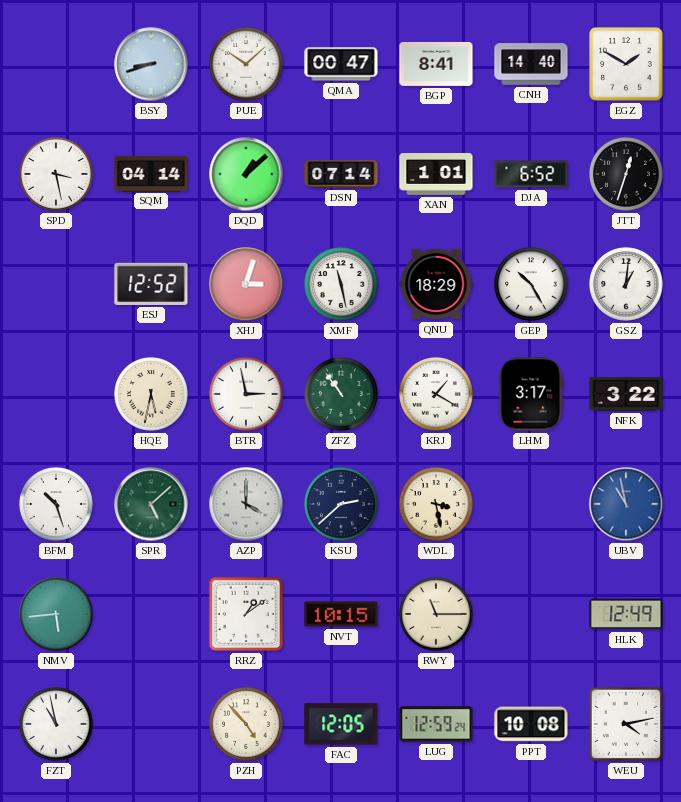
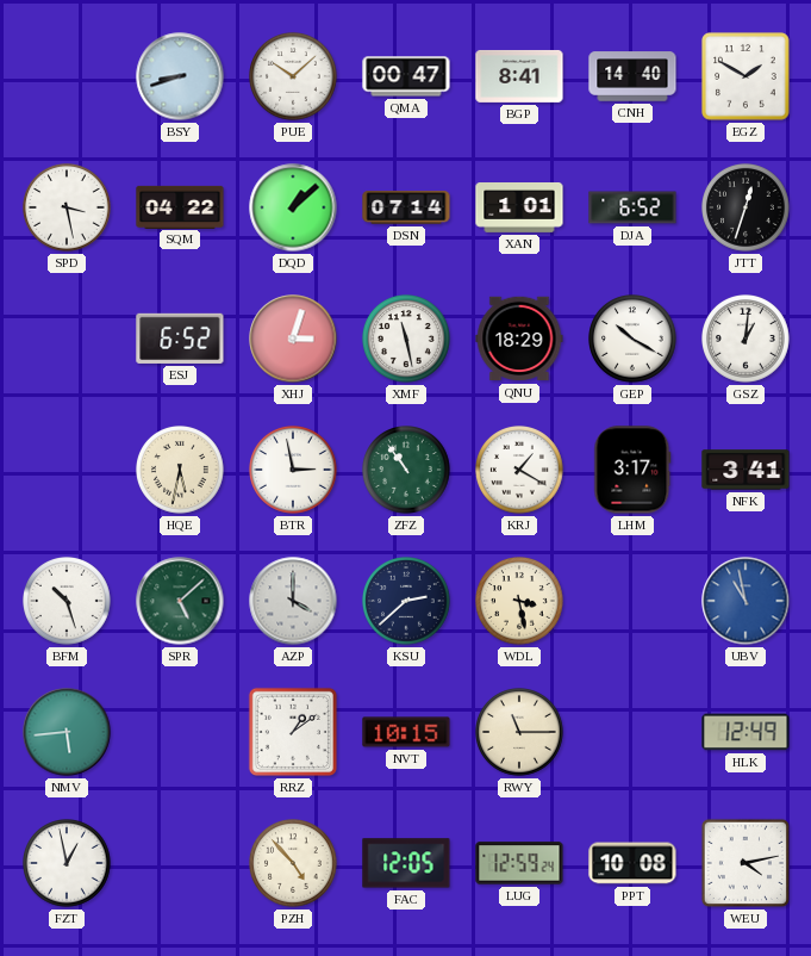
SQM: 04:14 -> 04:22
ESJ: 12:52 -> 6:52
GEP: 10:25 -> 10:20
NFK: 3:22 -> 3:41
FZT: 10:58 -> 12:58
